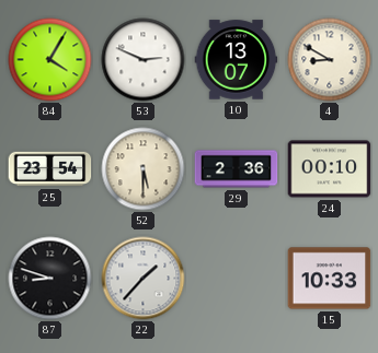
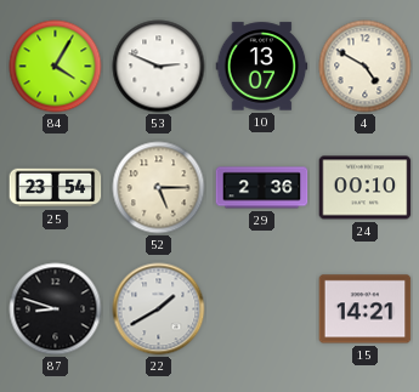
4: 8:50 -> 4:50
52: 5:30 -> 5:15
22: 1:37 -> 1:40
15: 10:33 -> 14:21
